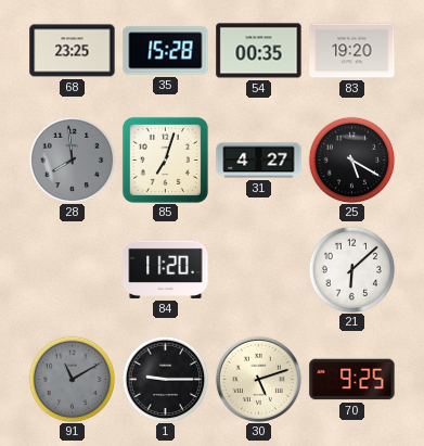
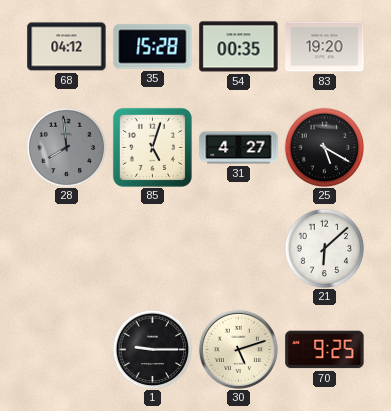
68: 23:25 -> 04:12
85: 7:03 -> 5:03
84: 11:20 -> none
91: 11:10 -> none
